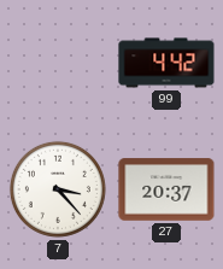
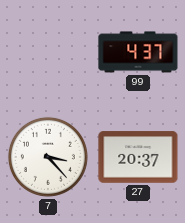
99: 4:42 -> 4:37
